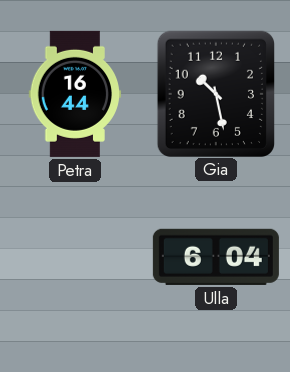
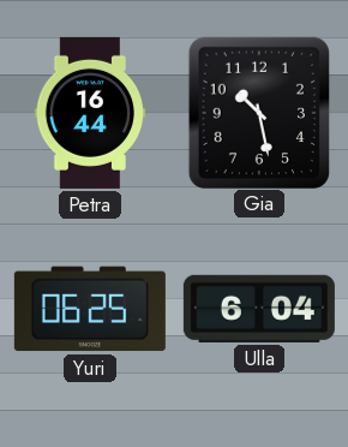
Yuri: none -> 06:25
